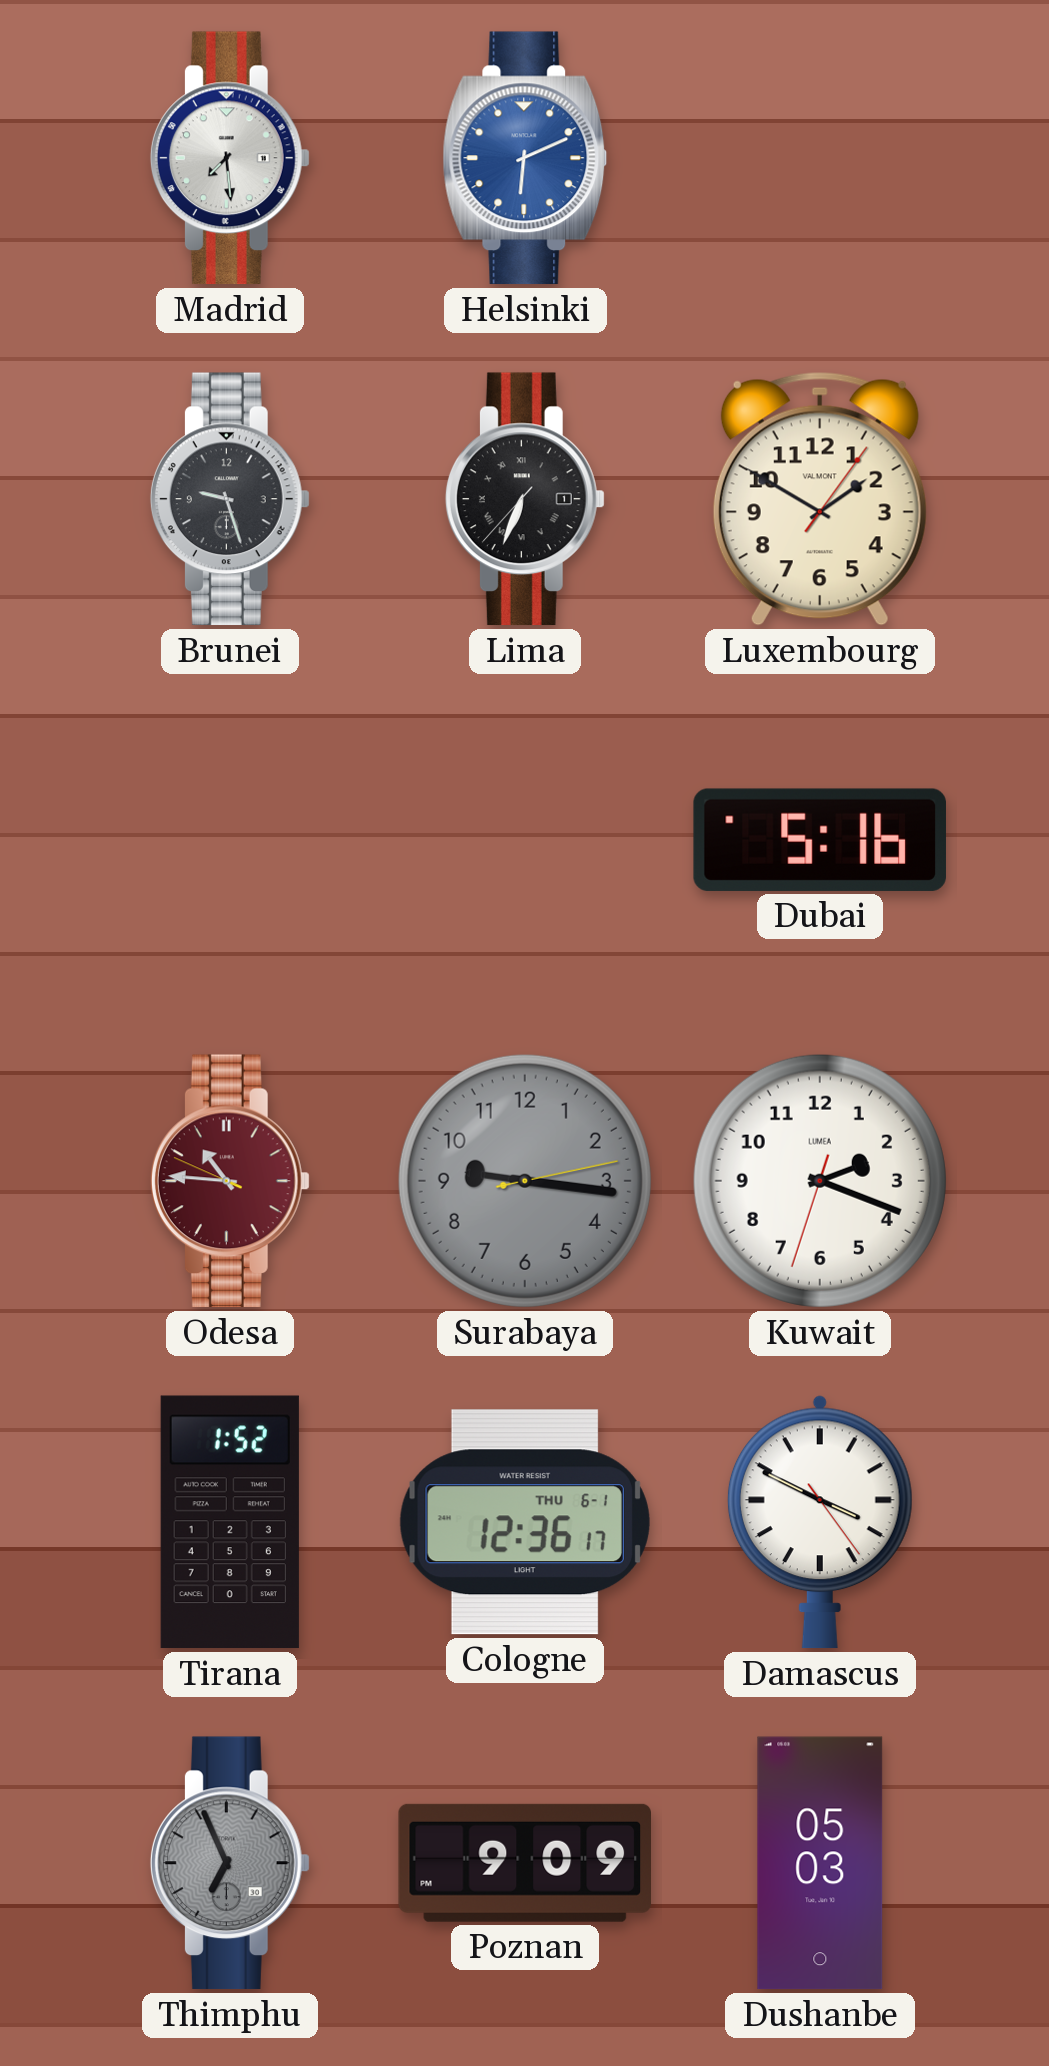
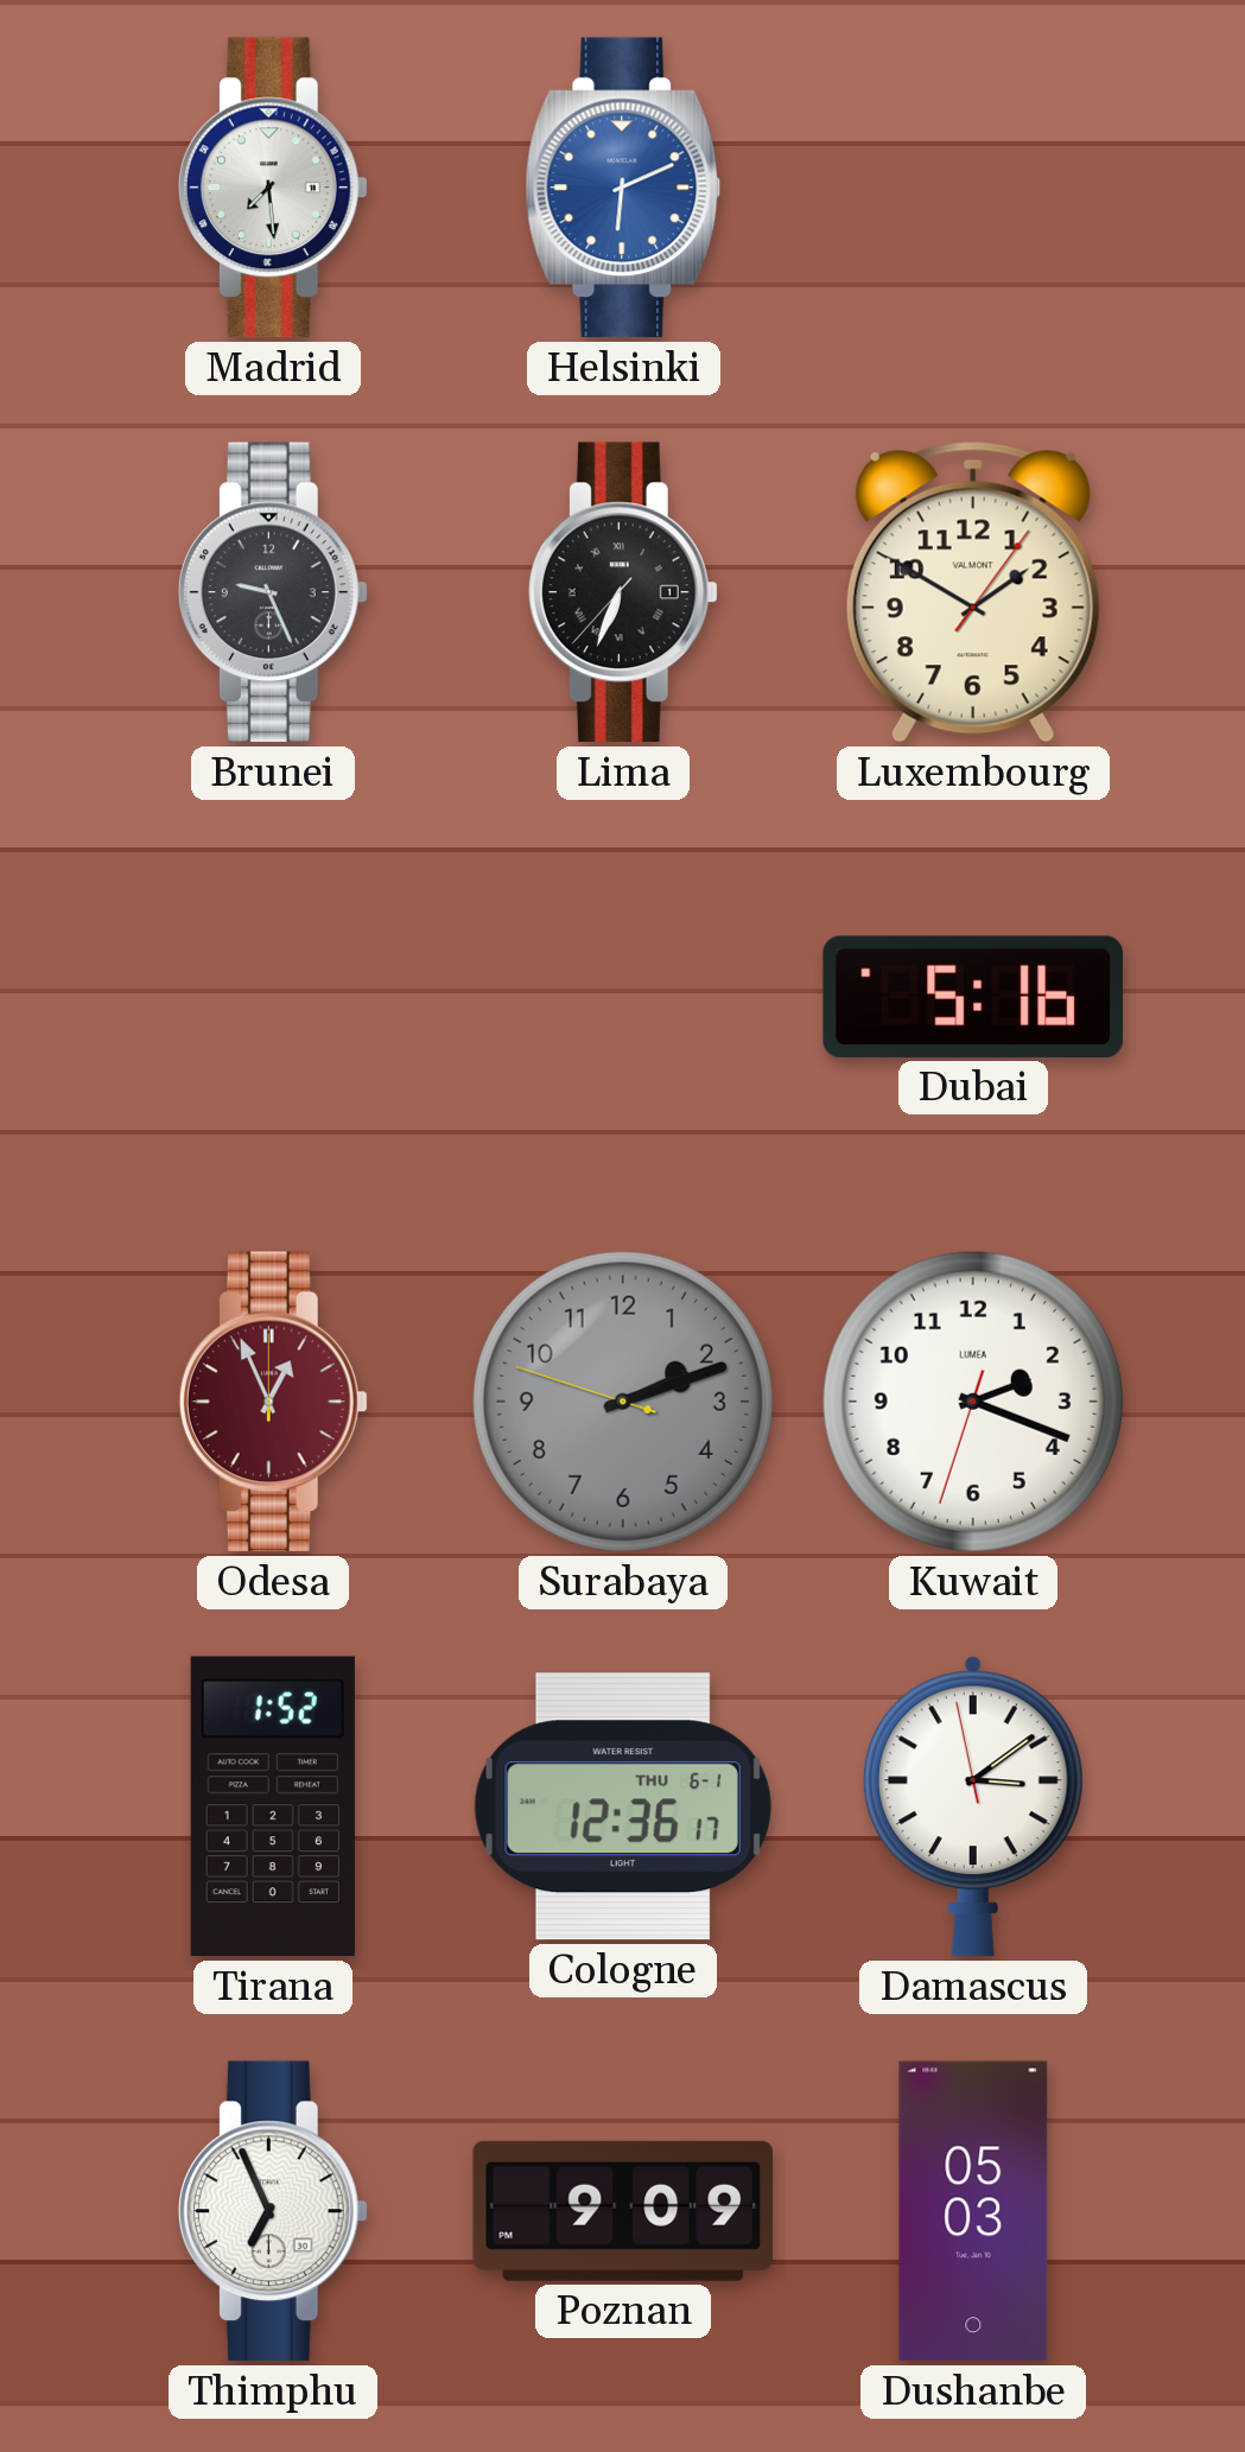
Brunei: 9:27 -> 9:26
Odesa: 10:45 -> 12:56
Surabaya: 9:16 -> 2:11
Damascus: 3:49 -> 3:08
Thimphu dial: grey -> white
